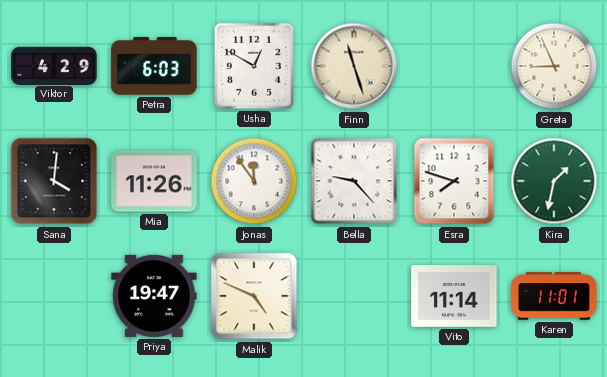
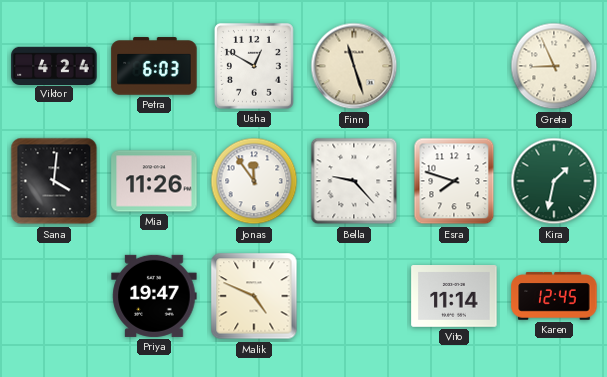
Viktor: 4:29 -> 4:24
Karen: 11:01 -> 12:45
